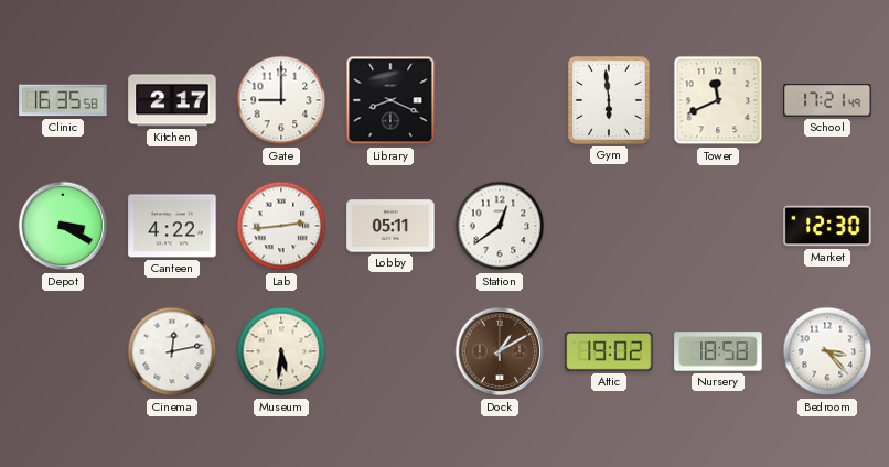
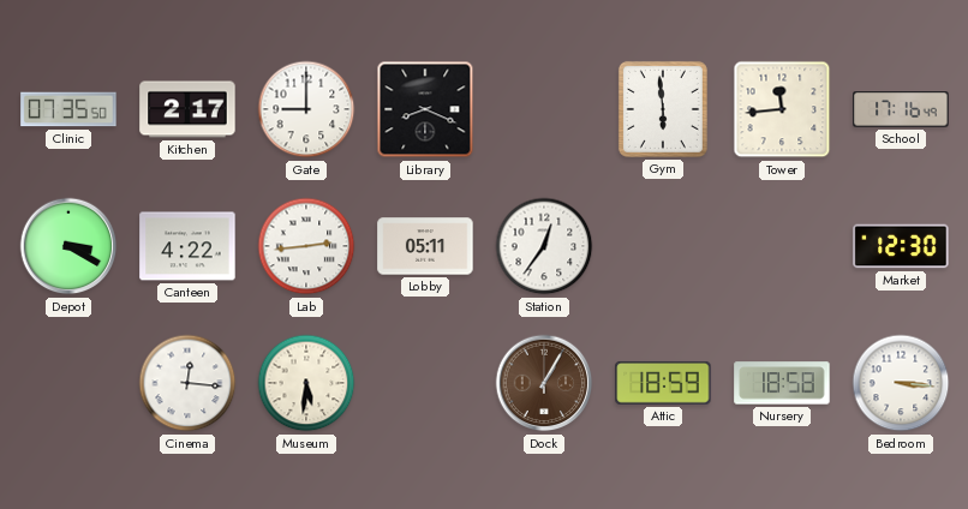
Clinic: 16:35 -> 07:35
Tower: 11:41 -> 11:44
School: 17:21 -> 17:16
Station: 12:39 -> 12:36
Cinema: 12:13 -> 12:16
Dock: 1:10 -> 1:05
Attic: 19:02 -> 18:59
Bedroom: 3:23 -> 3:16
